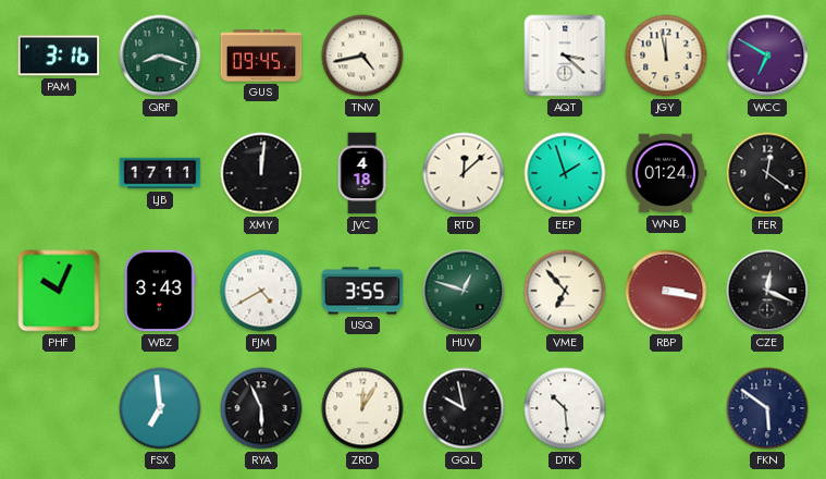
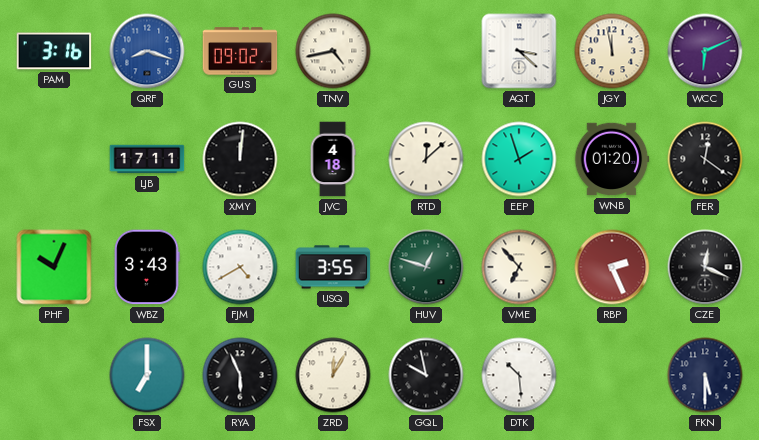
QRF dial: green -> blue
GUS: 09:45 -> 09:02
WCC: 6:50 -> 6:11
WNB: 01:24 -> 01:20
RBP: 3:17 -> 2:26
FSX: 6:59 -> 7:00
FKN: 5:51 -> 5:30
